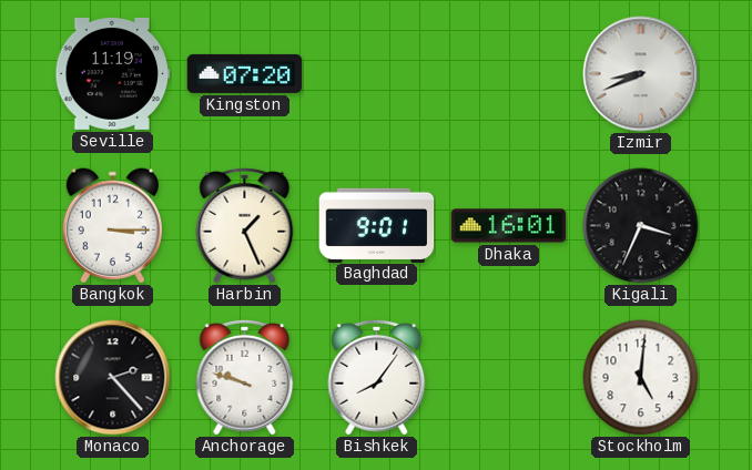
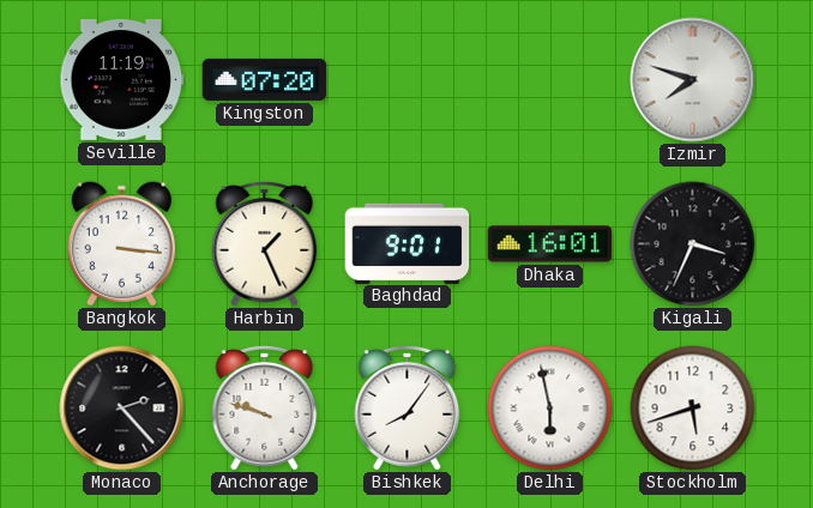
Izmir: 8:41 -> 7:48
Bangkok: 3:15 -> 3:16
Delhi: none -> 5:58
Stockholm: 5:01 -> 5:42
